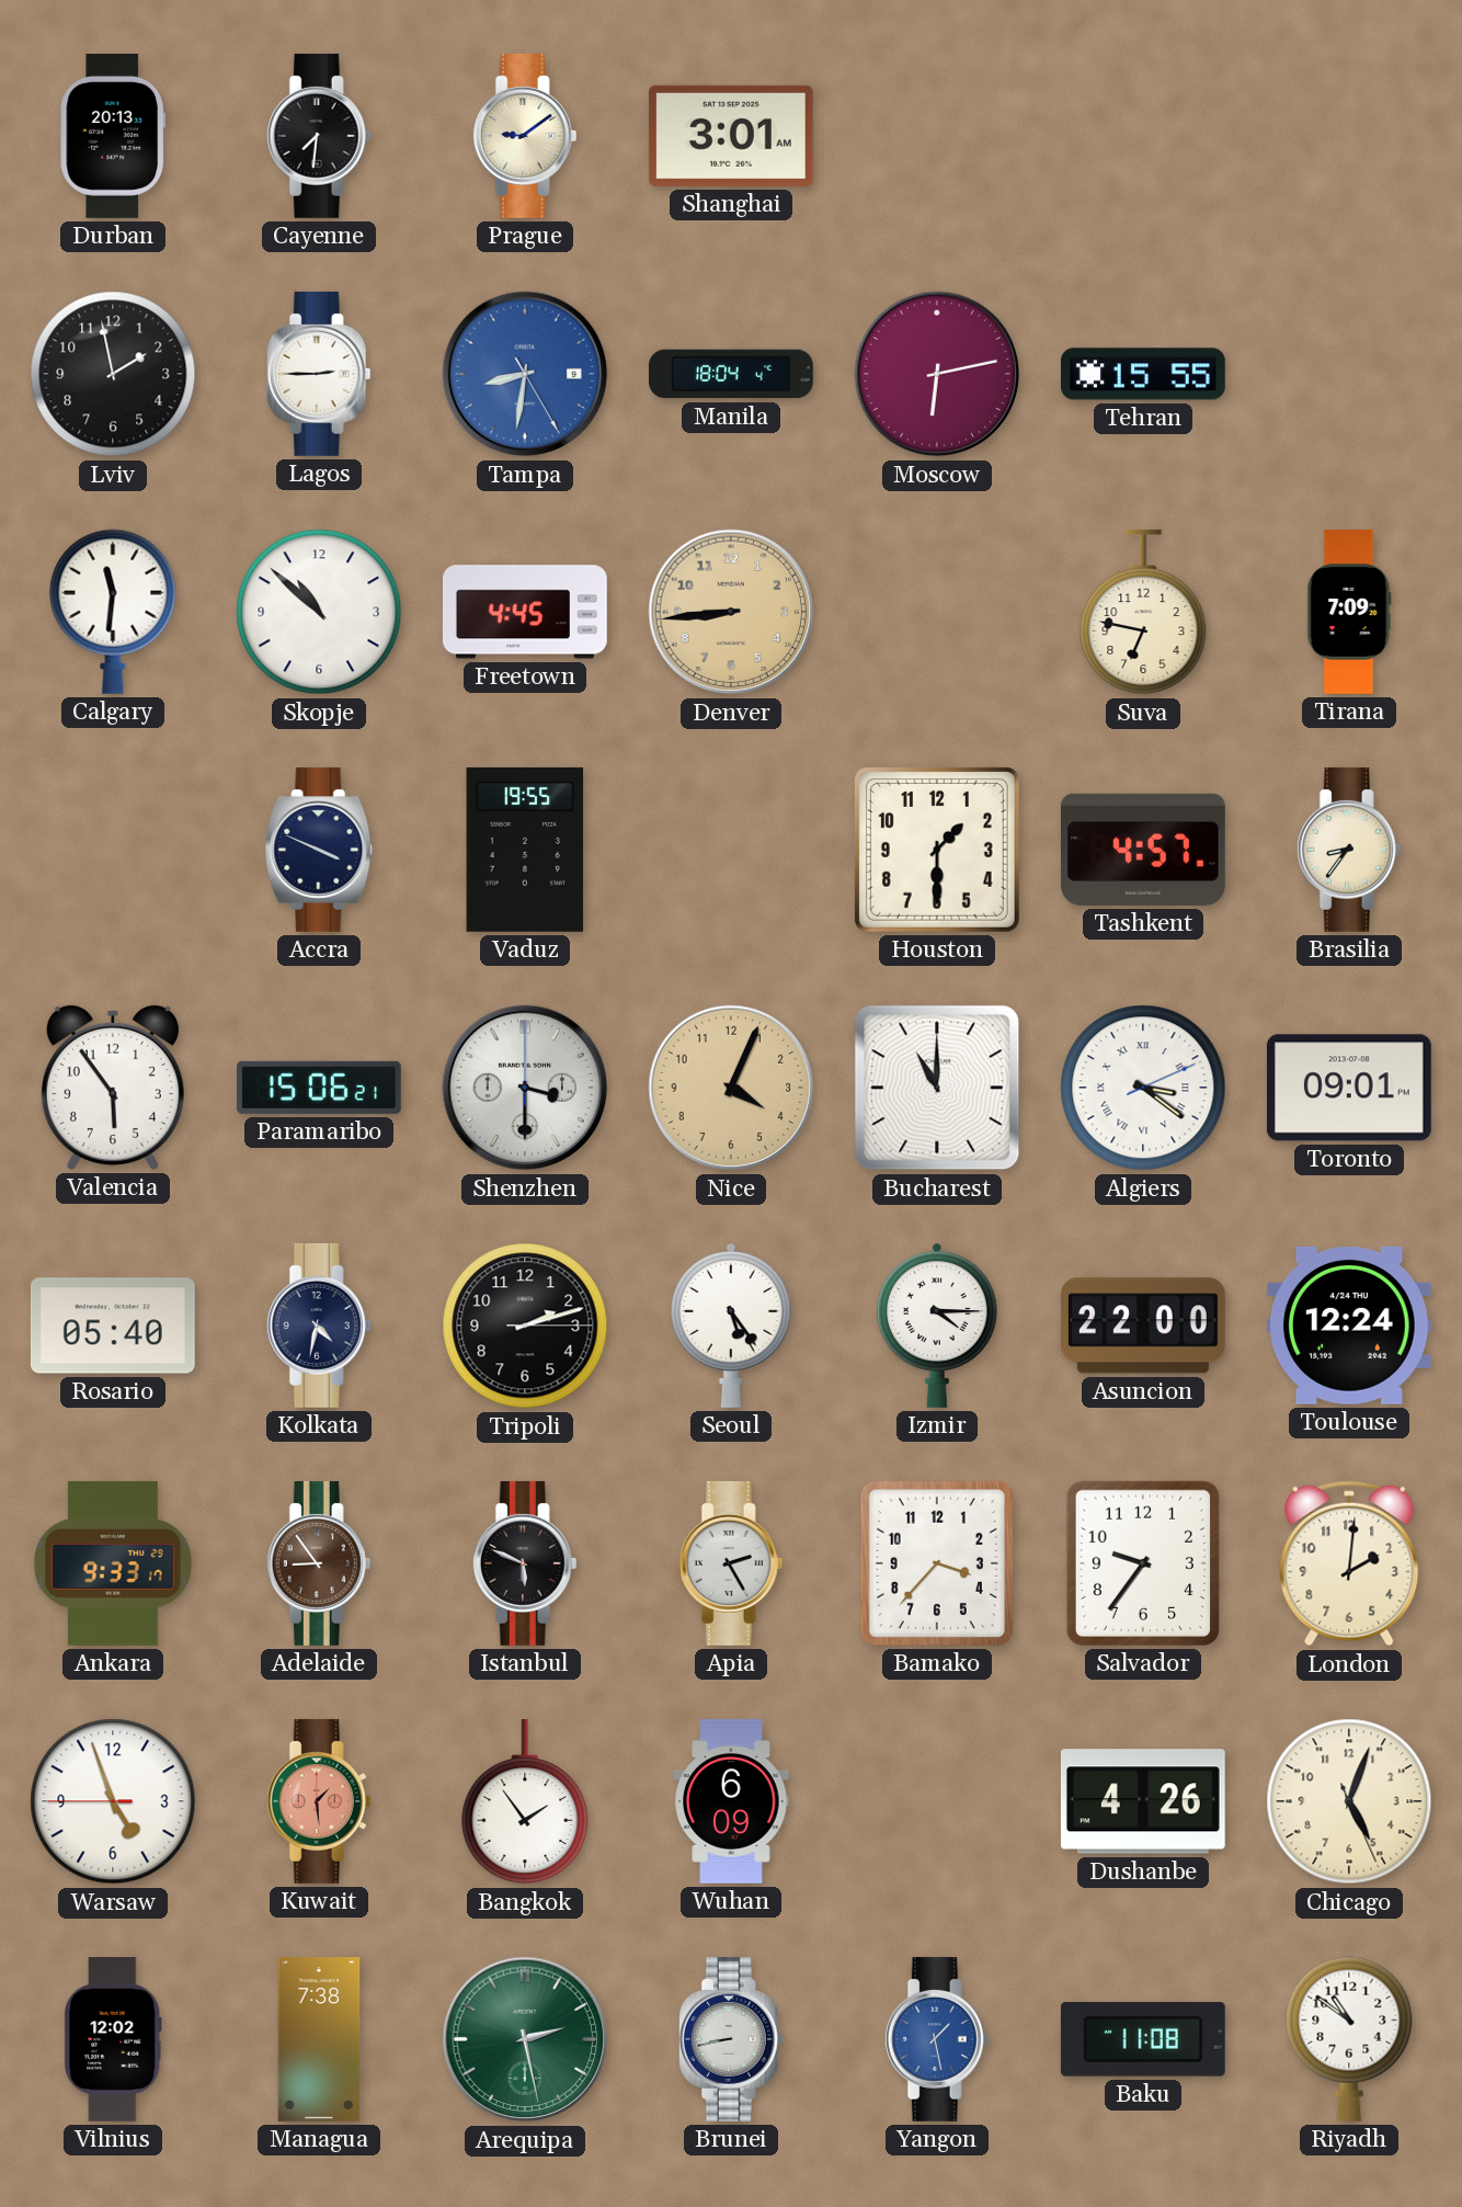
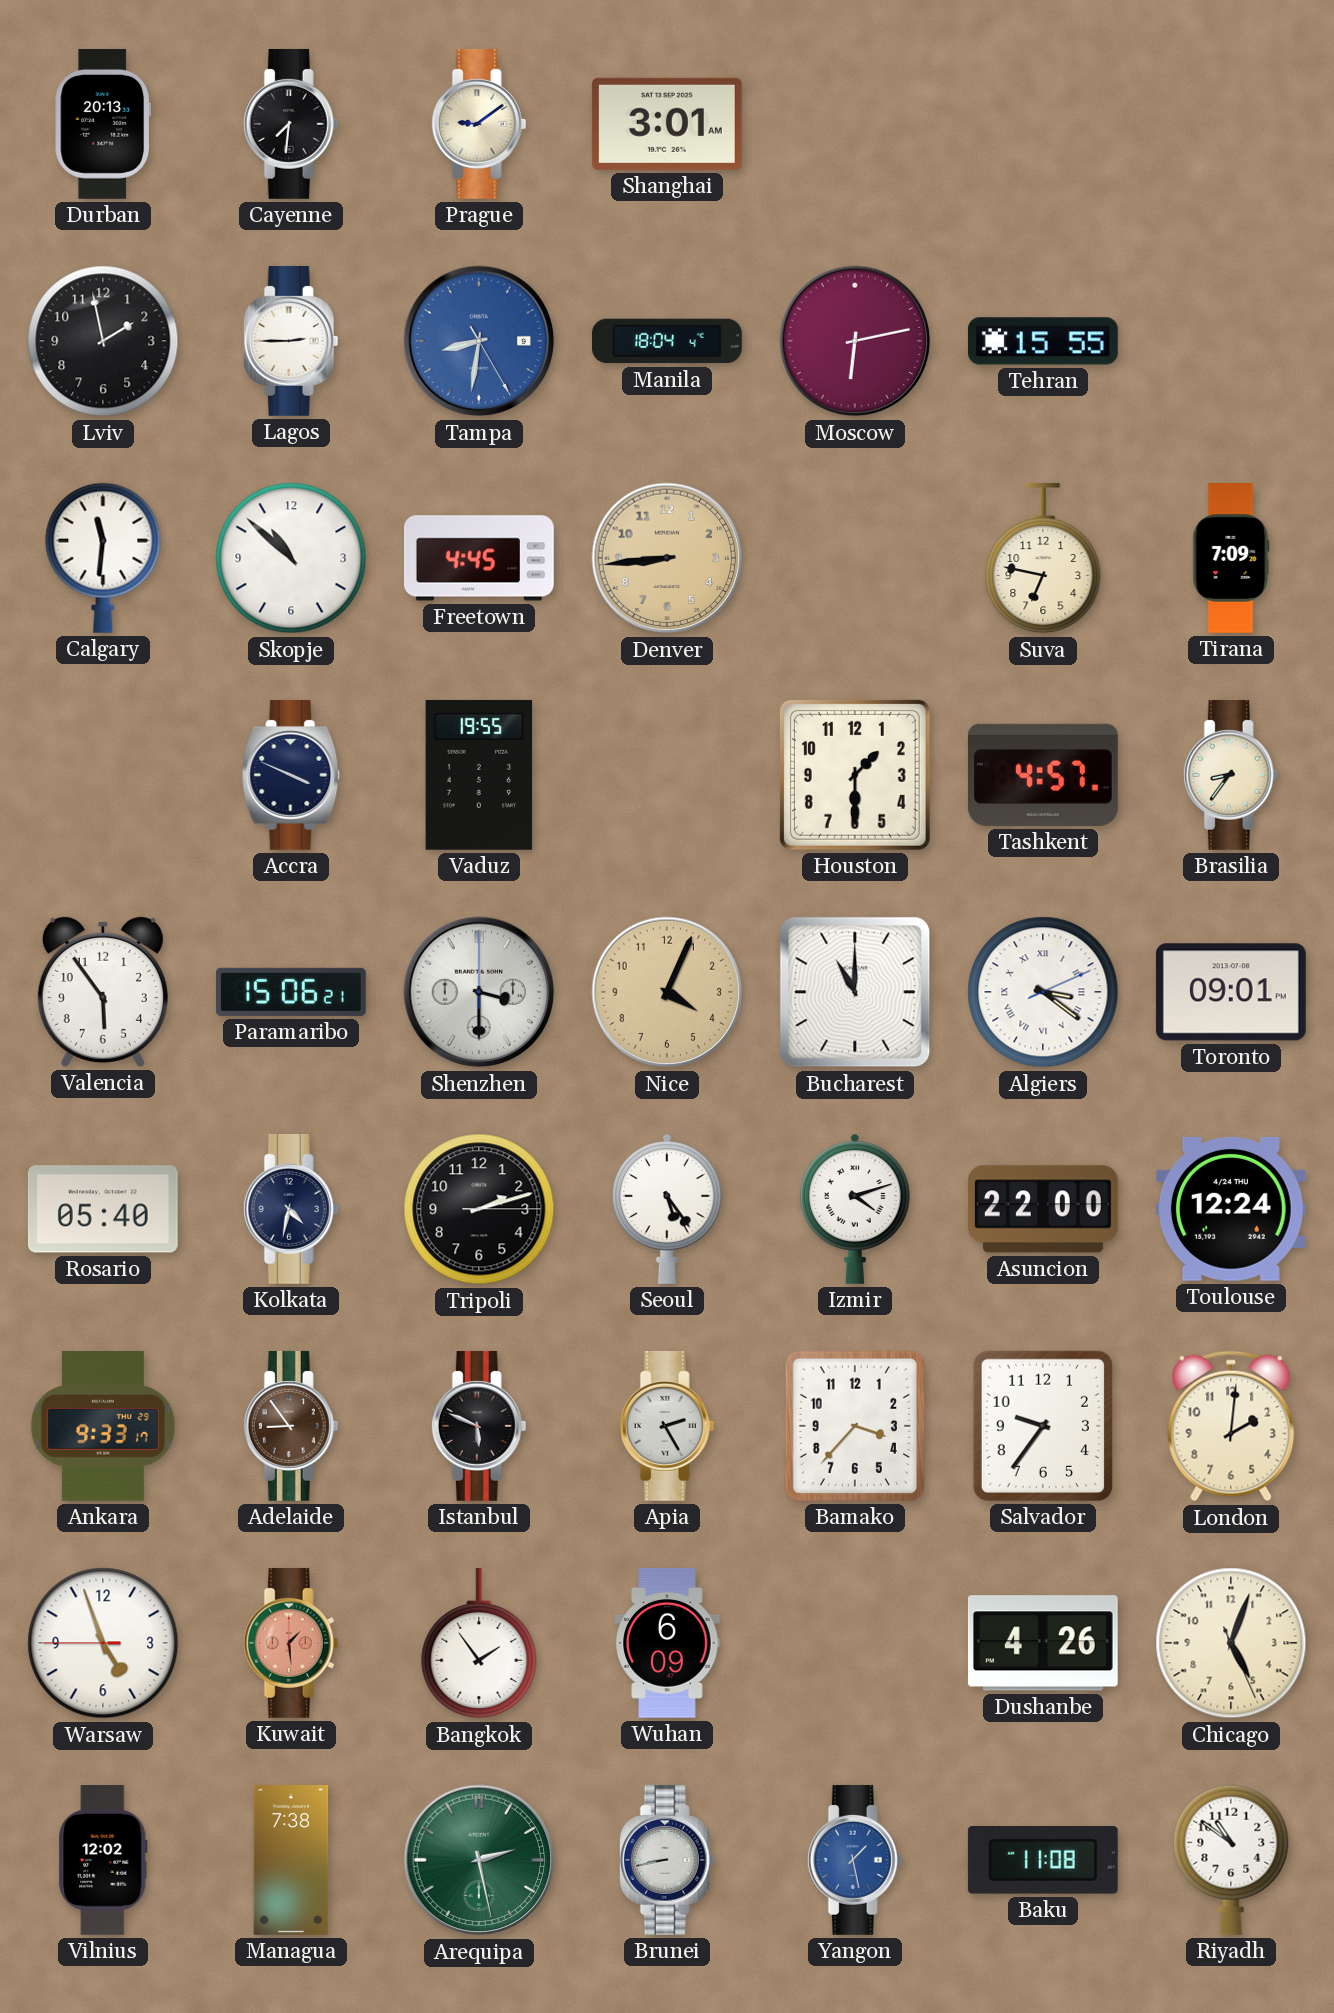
Izmir: 4:15 -> 4:12
